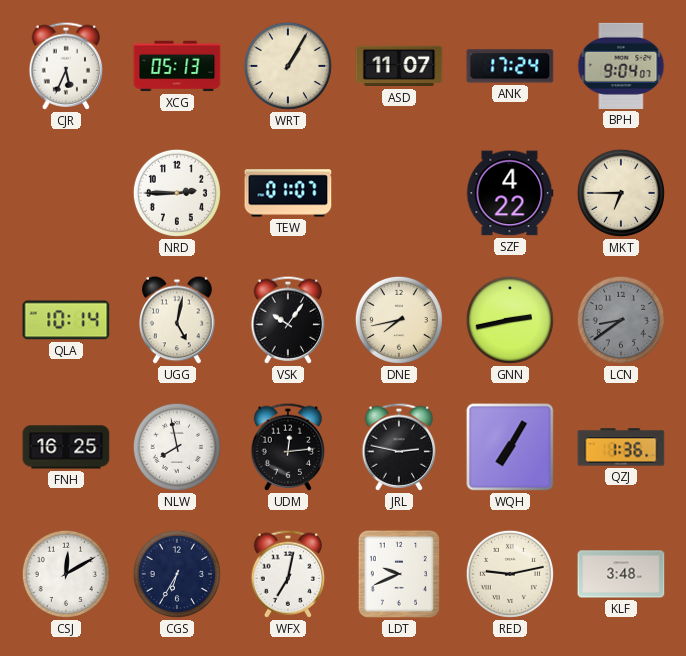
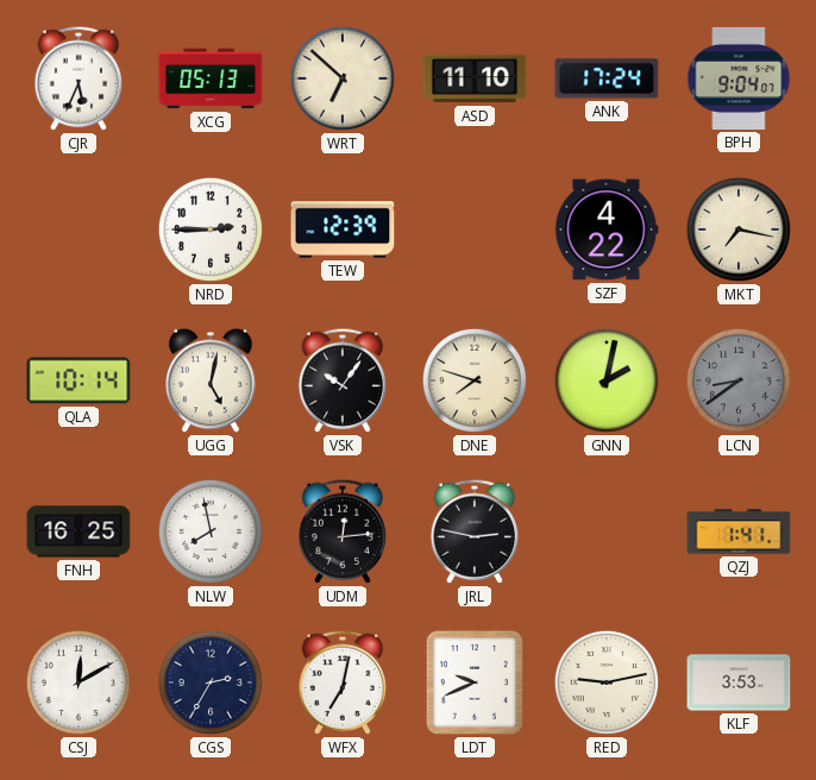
WRT: 1:05 -> 6:52
ASD: 11:07 -> 11:10
TEW: 01:07 -> 12:39
MKT: 6:45 -> 7:17
DNE: 7:43 -> 7:48
GNN: 2:43 -> 2:02
WQH: 7:05 -> none
QZJ: 1:36 -> 1:41
CGS: 6:35 -> 2:35
KLF: 3:48 -> 3:53
